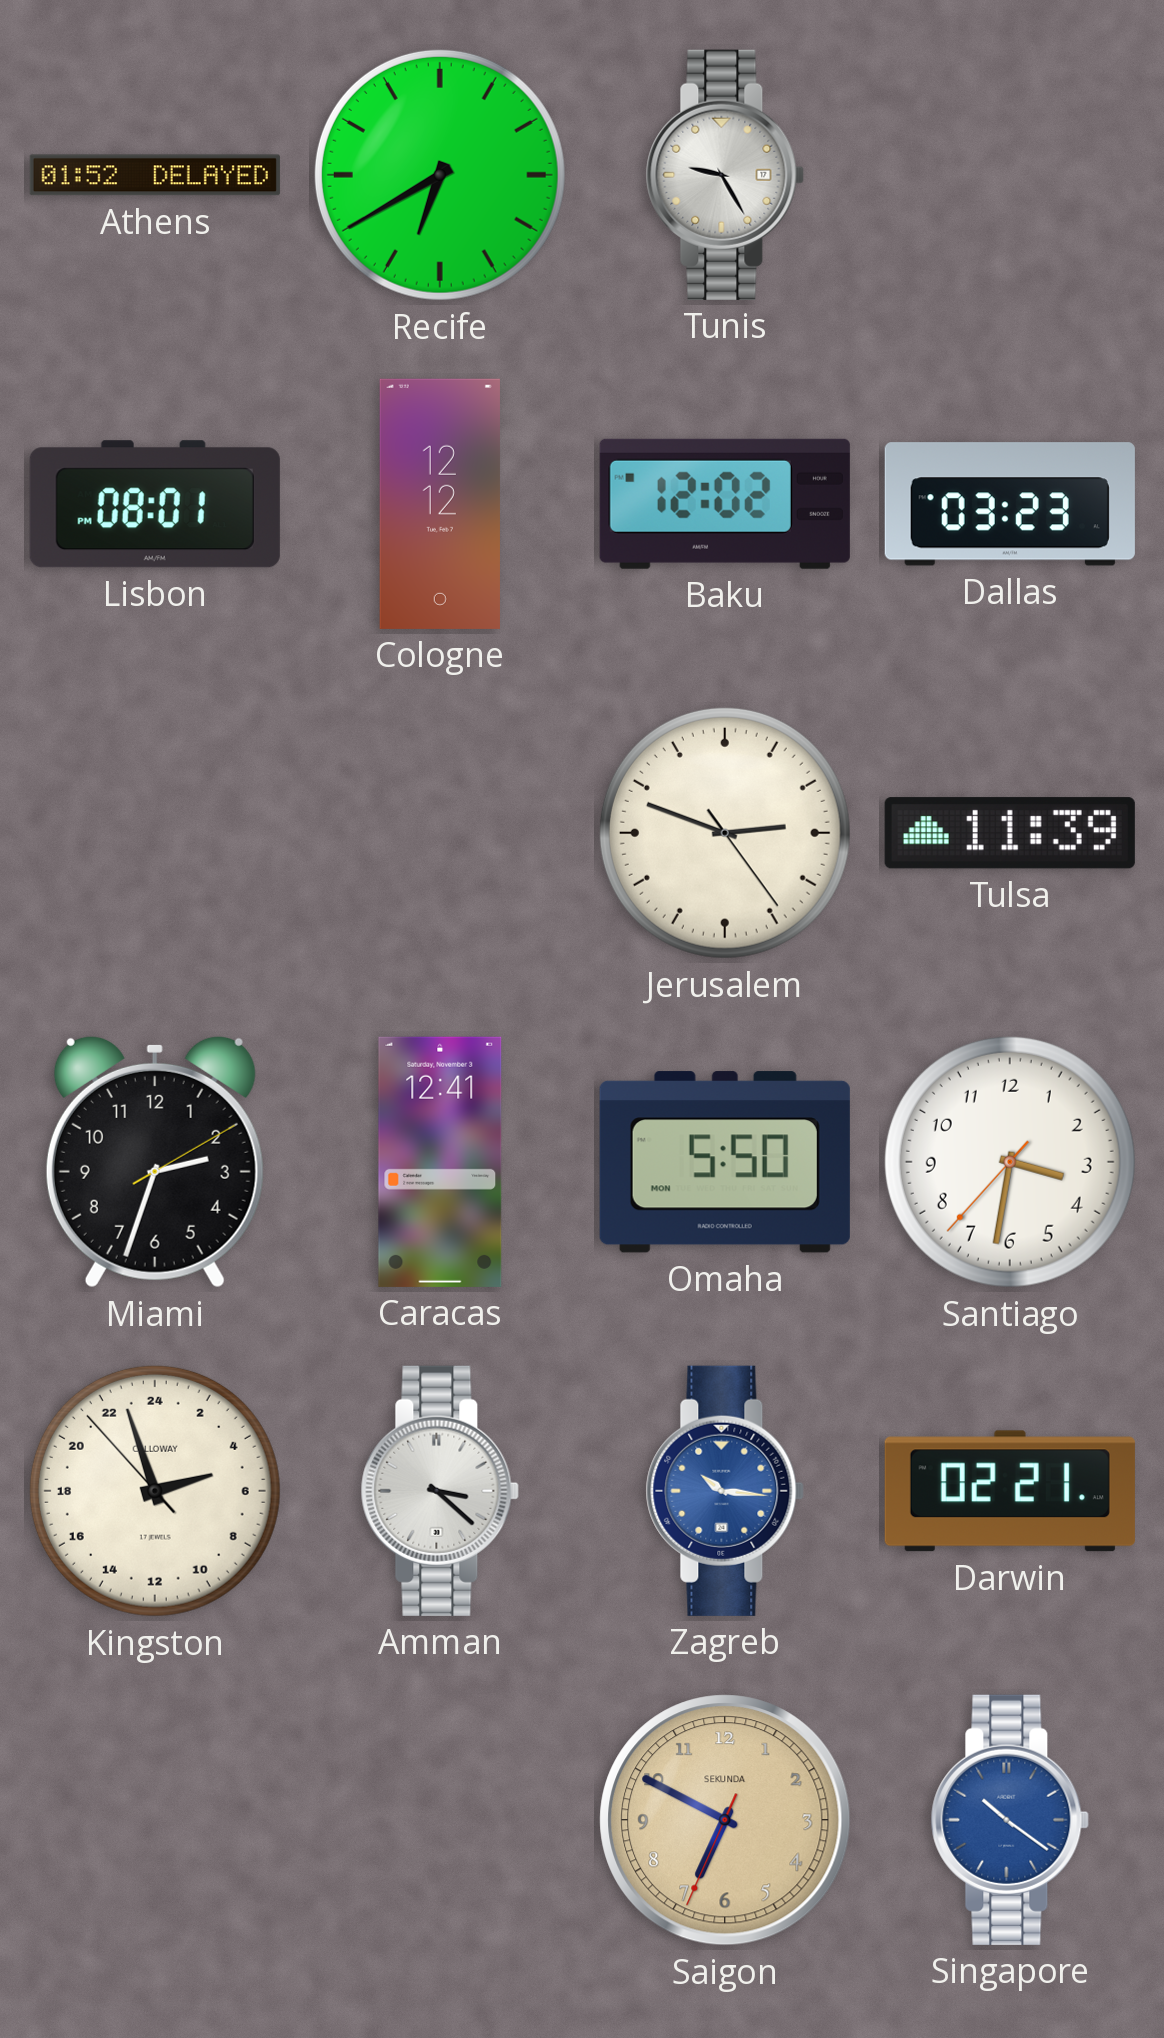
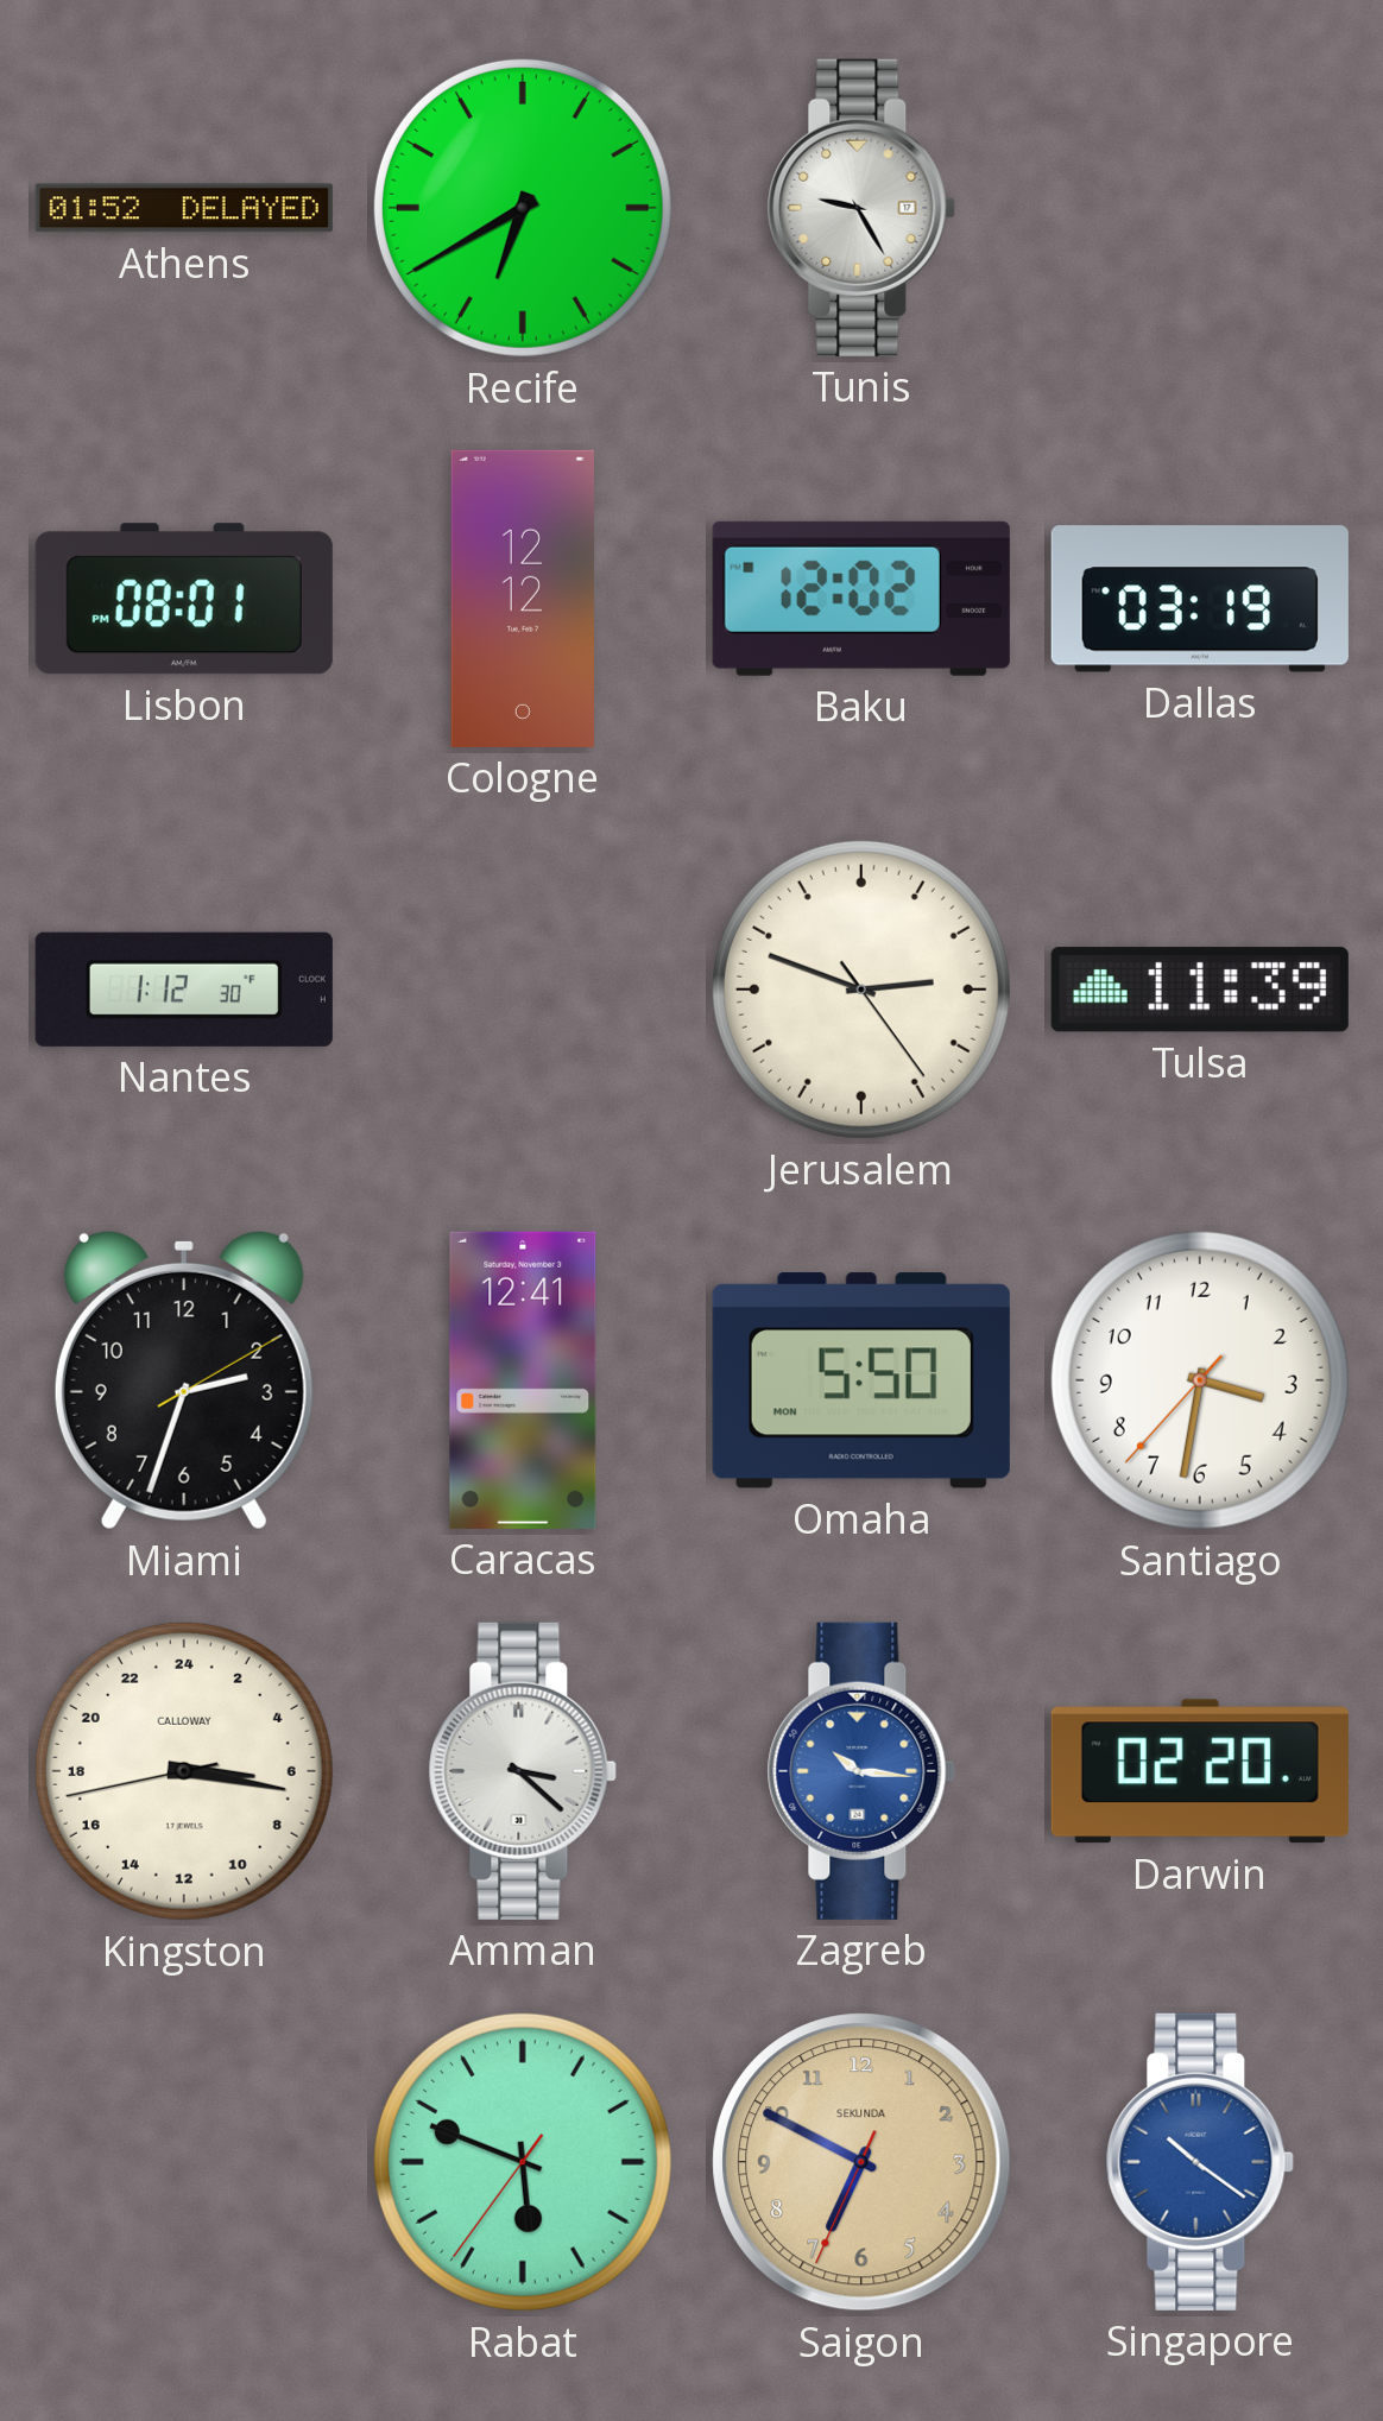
Dallas: 03:23 -> 03:19
Nantes: none -> 1:12
Kingston: 4:56 -> 6:16
Darwin: 02:21 -> 02:20
Rabat: none -> 5:48
